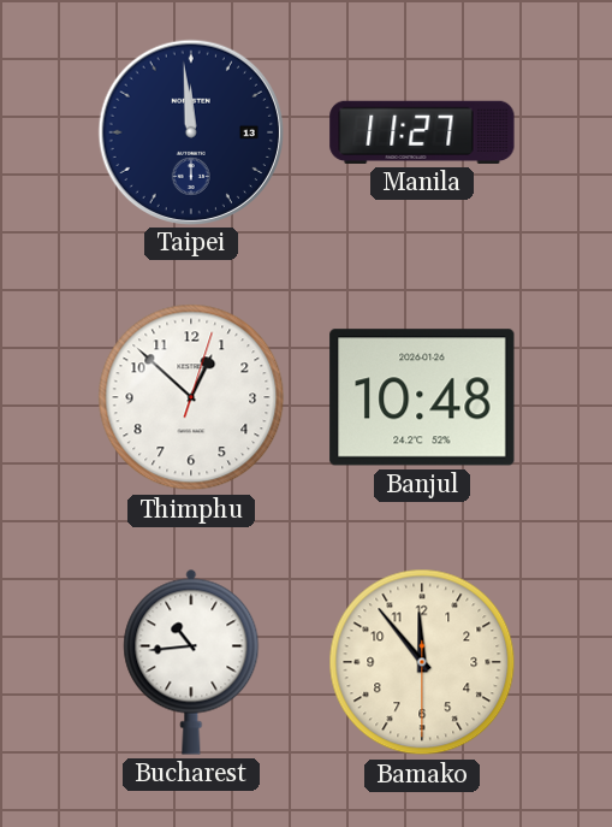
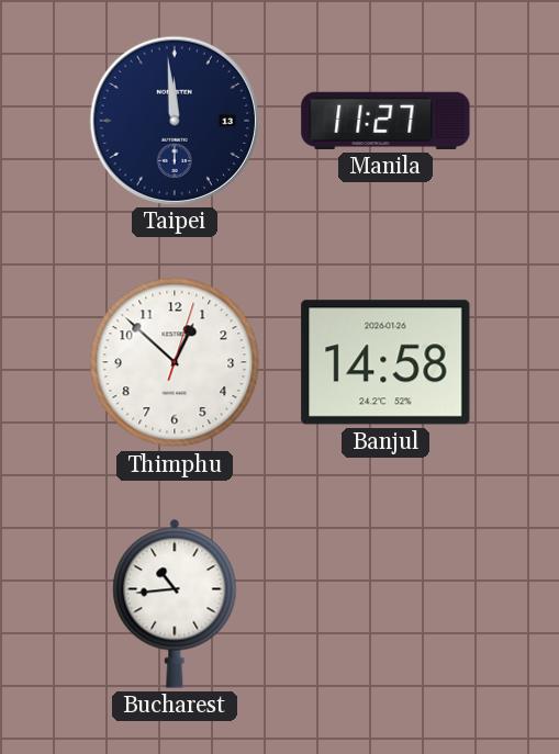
Banjul: 10:48 -> 14:58
Bamako: 11:53 -> none
